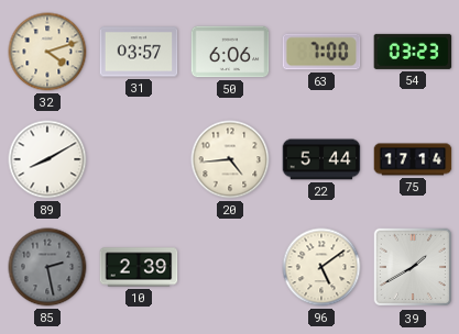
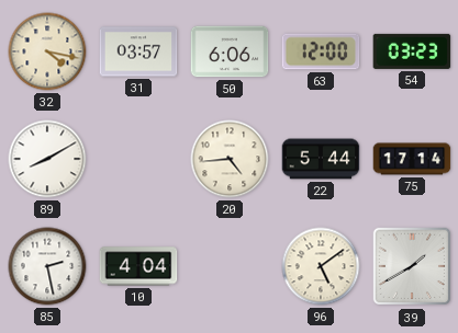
32: 4:12 -> 4:17
63: 7:00 -> 12:00
85 dial: grey -> white
10: 2:39 -> 4:04
